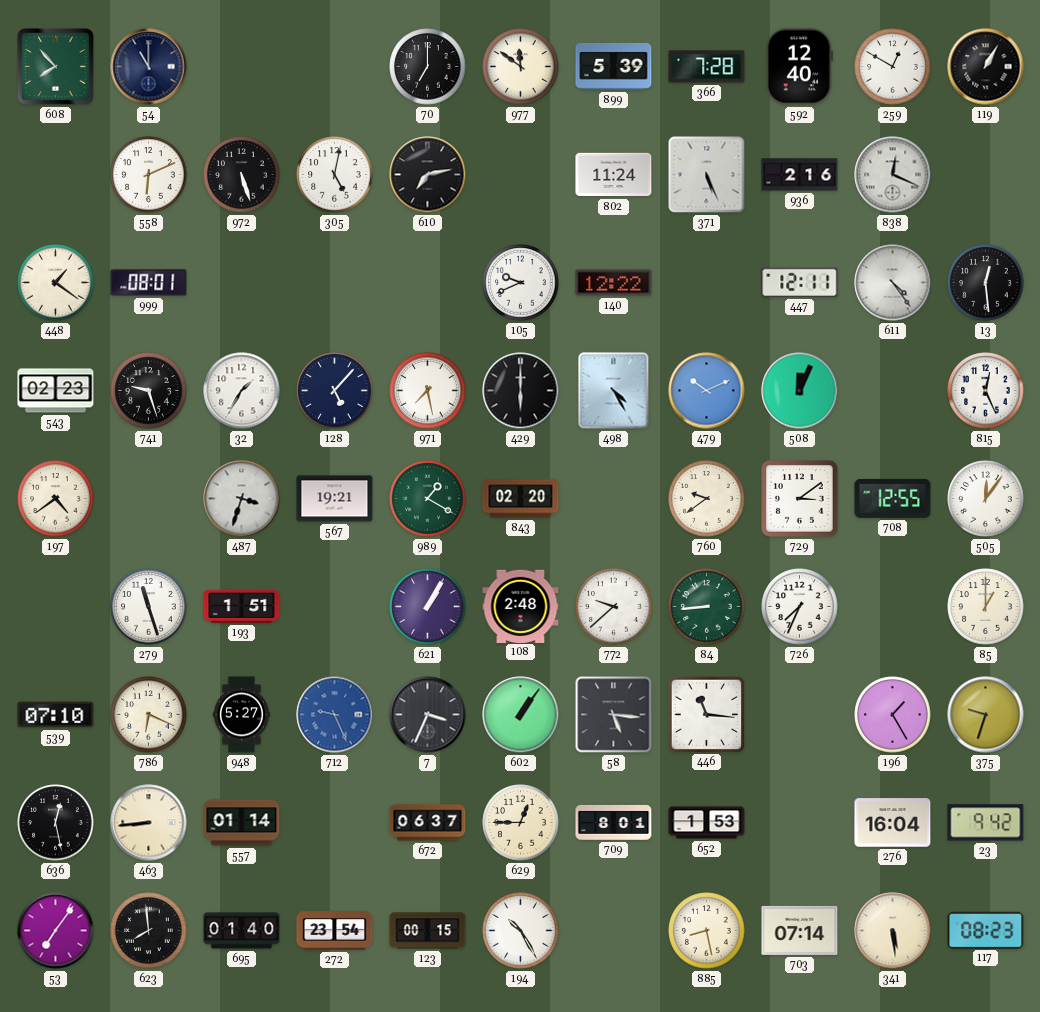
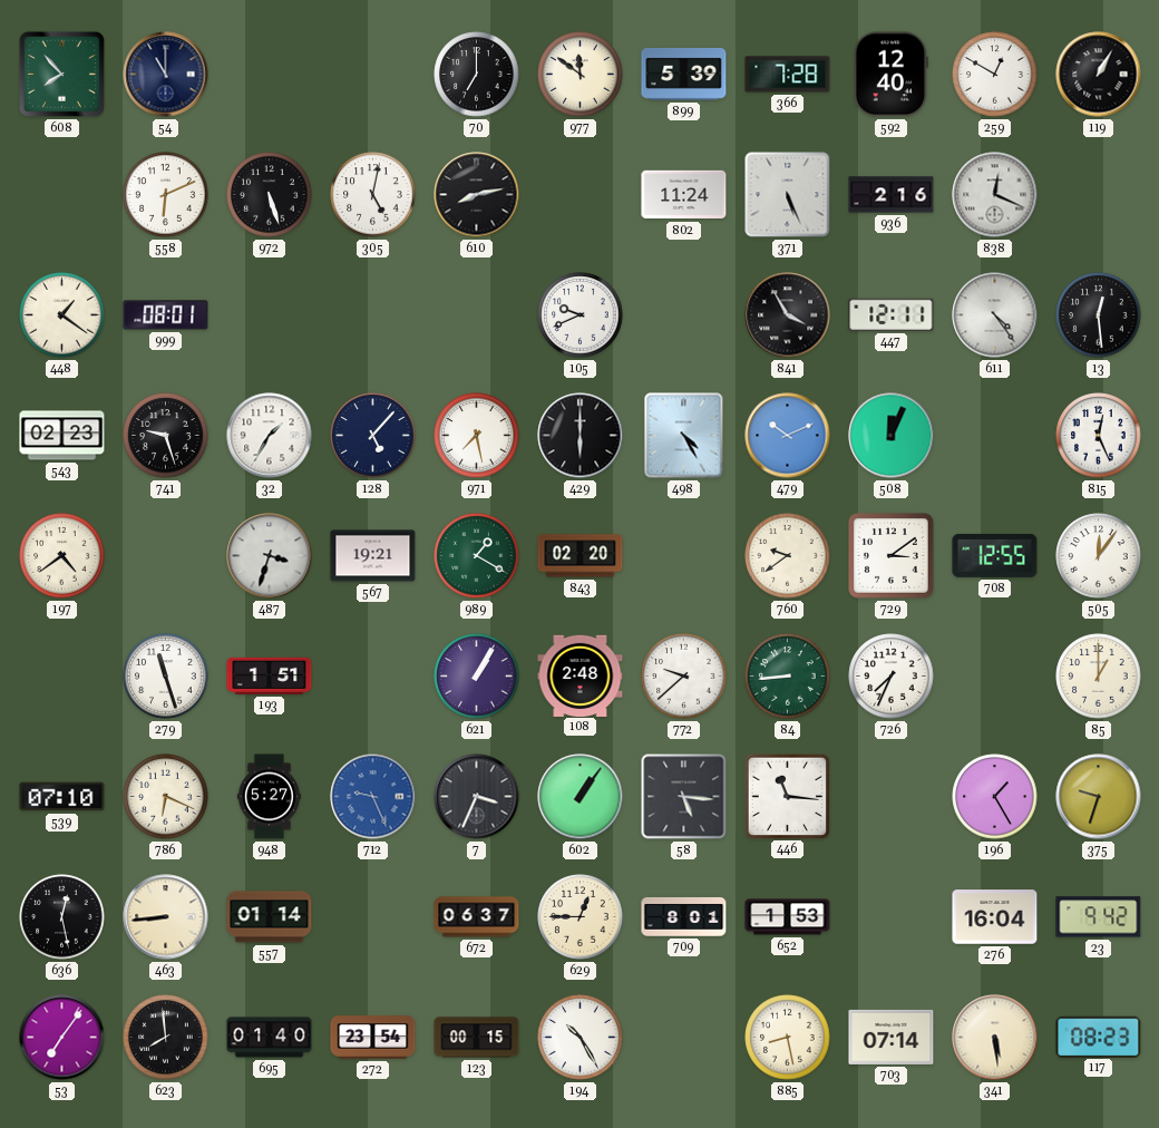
610: 7:13 -> 8:13
140: 12:22 -> none
841: none -> 3:55
